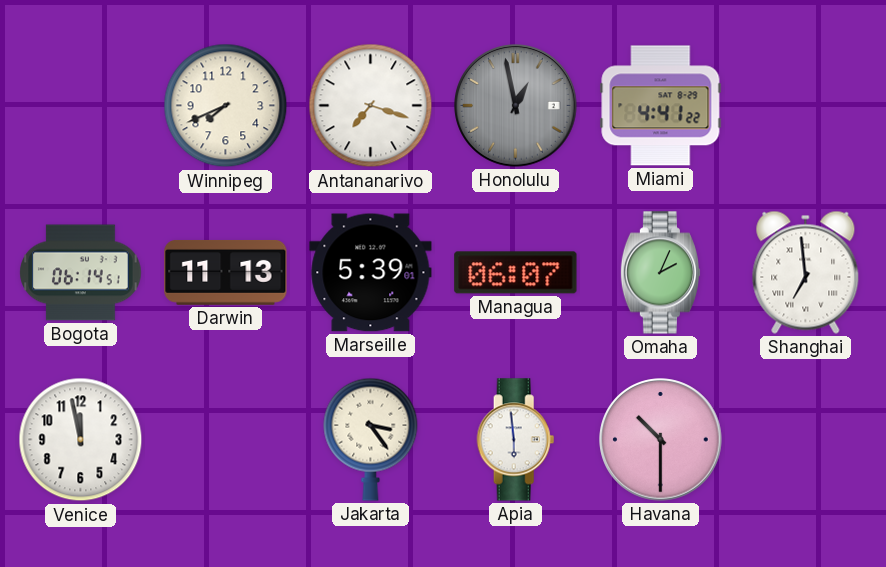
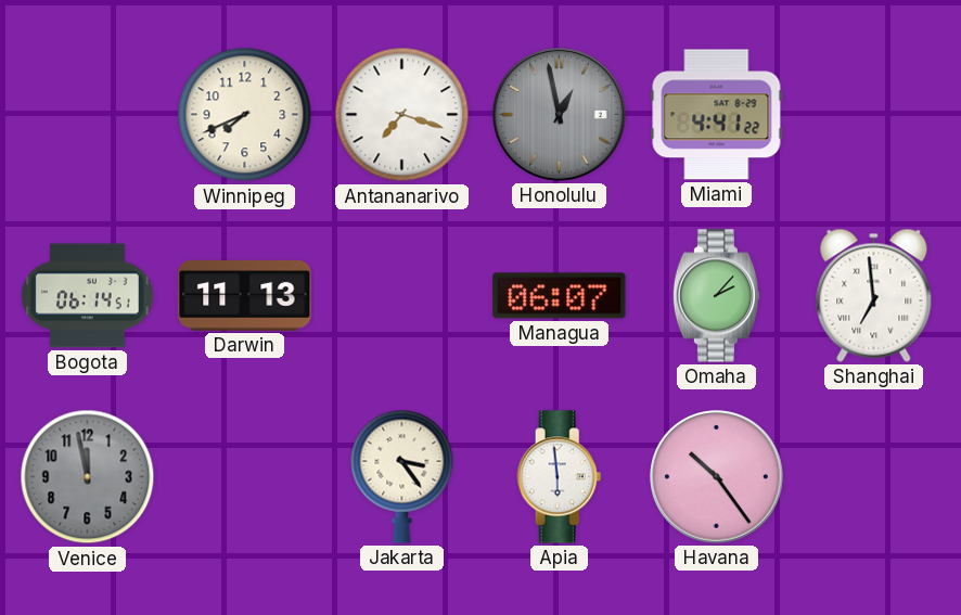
Marseille: 5:39 -> none
Omaha: 2:04 -> 2:07
Venice dial: white -> grey
Havana: 10:30 -> 10:24
